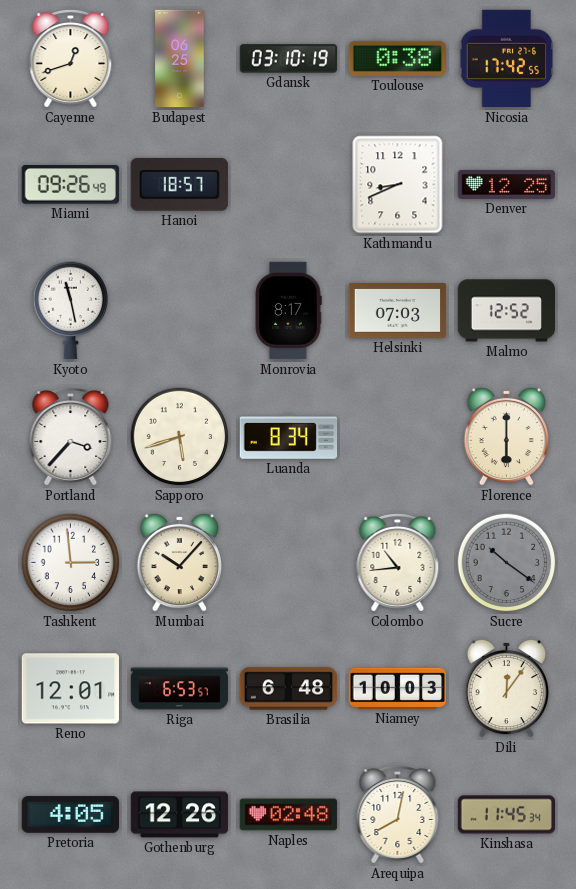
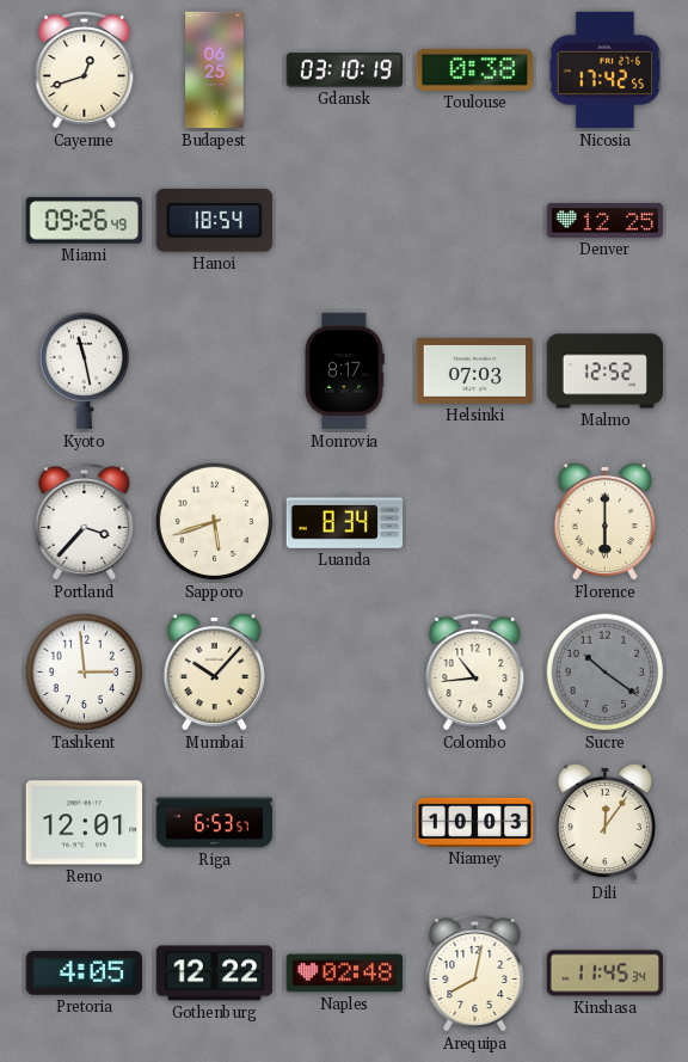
Hanoi: 18:57 -> 18:54
Kathmandu: 8:41 -> none
Brasilia: 6:48 -> none
Gothenburg: 12:26 -> 12:22
